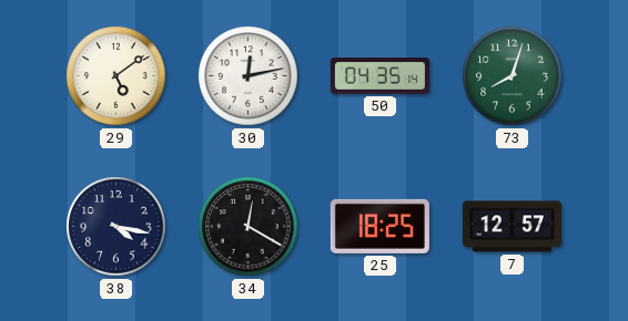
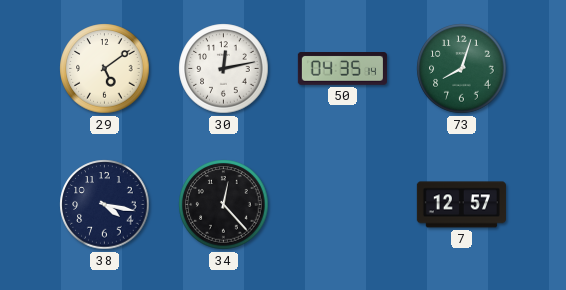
34: 12:20 -> 12:23
25: 18:25 -> none
